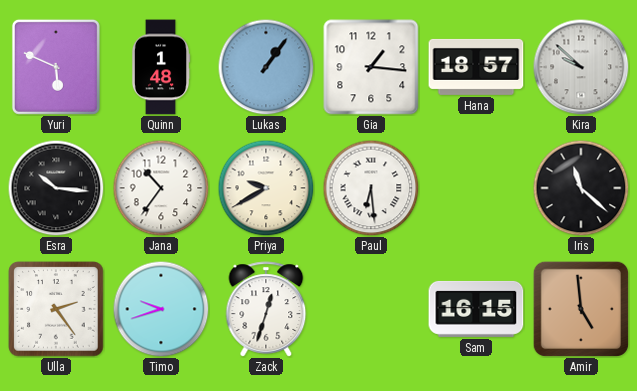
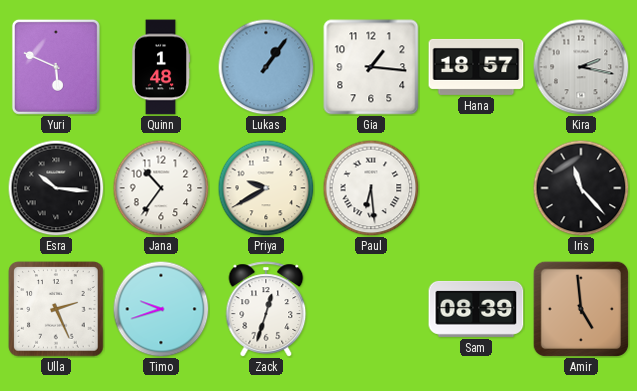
Kira: 9:52 -> 2:17
Iris: 11:22 -> 11:23
Ulla: 2:24 -> 2:26
Sam: 16:15 -> 08:39
